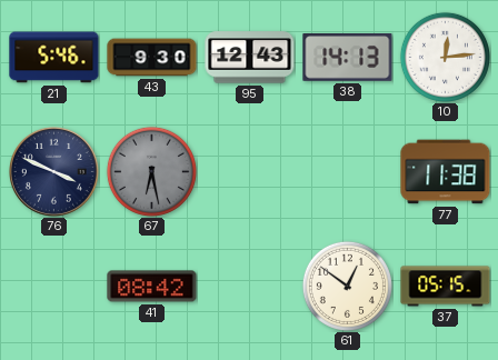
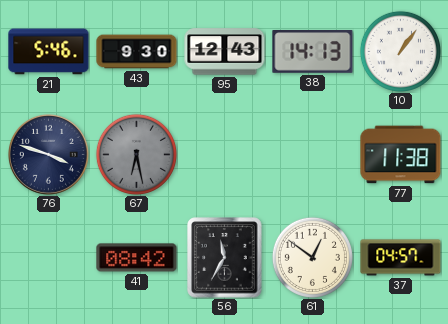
10: 12:14 -> 1:06
76: 3:49 -> 3:48
56: none -> 11:35
37: 05:15 -> 04:57
